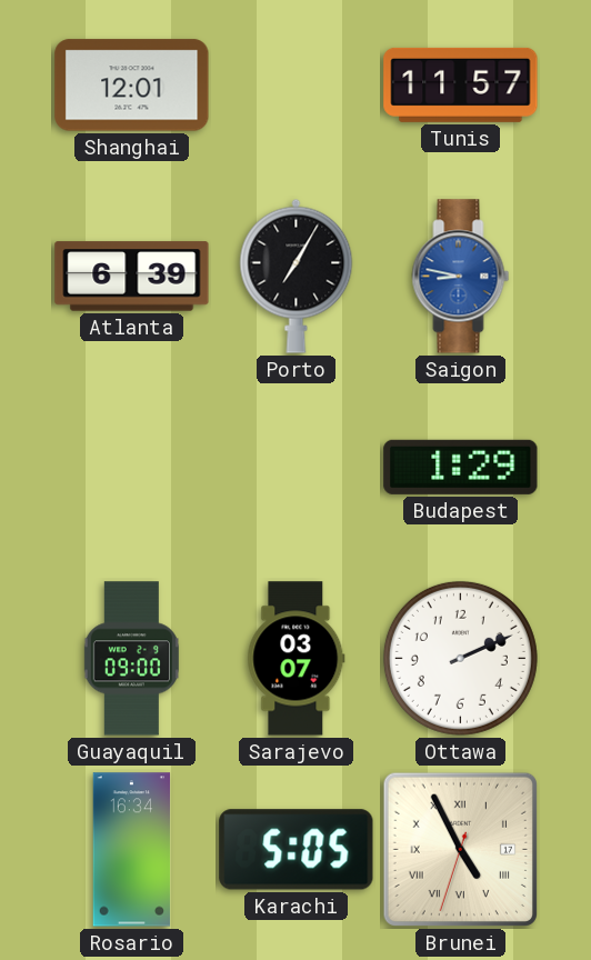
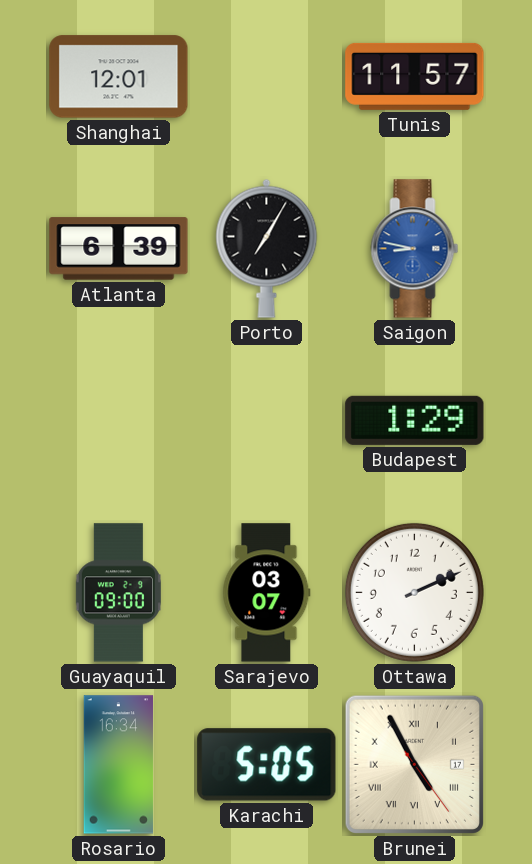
Brunei: 4:55:33 -> 4:55:24
